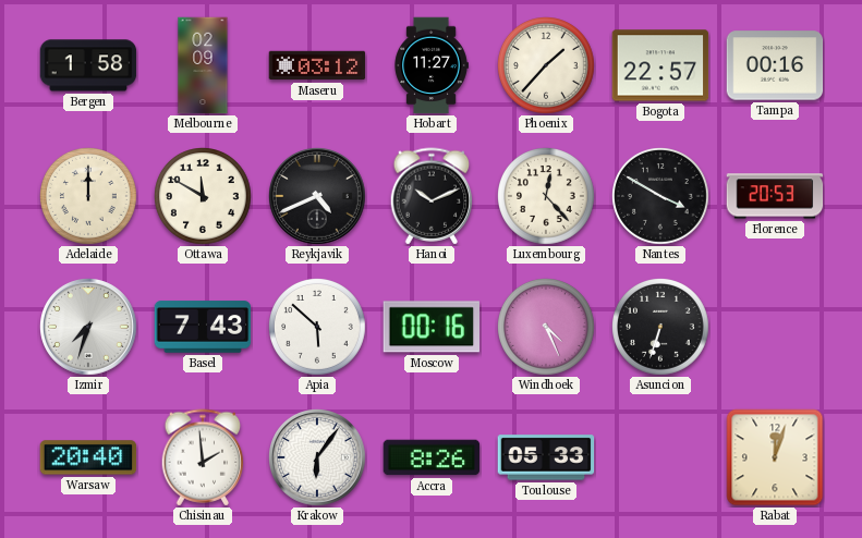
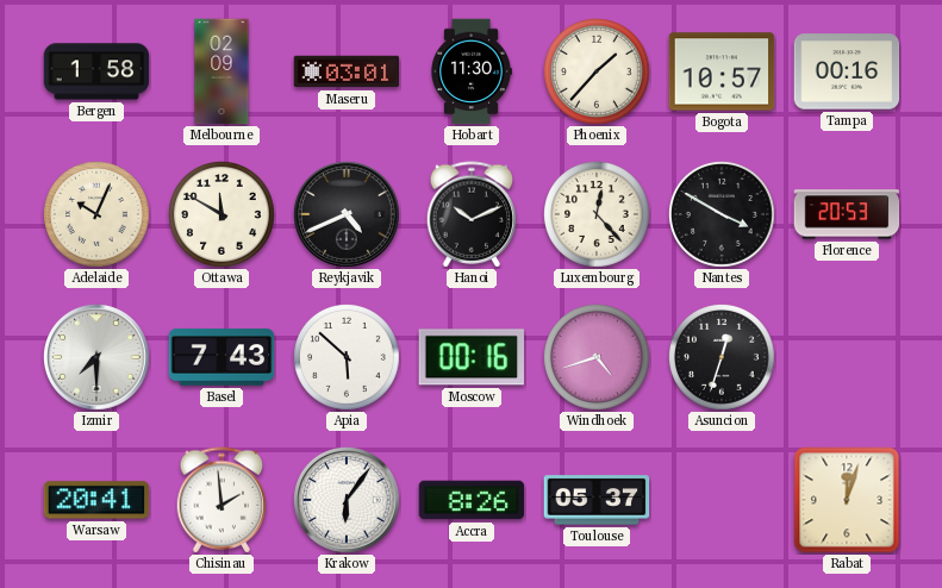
Maseru: 03:12 -> 03:01
Hobart: 11:27 -> 11:30
Bogota: 22:57 -> 10:57
Adelaide: 12:00 -> 10:04
Izmir: 7:33 -> 7:30
Windhoek: 4:26 -> 4:42
Asuncion: 6:33 -> 12:33
Warsaw: 20:40 -> 20:41
Toulouse: 05:33 -> 05:37
